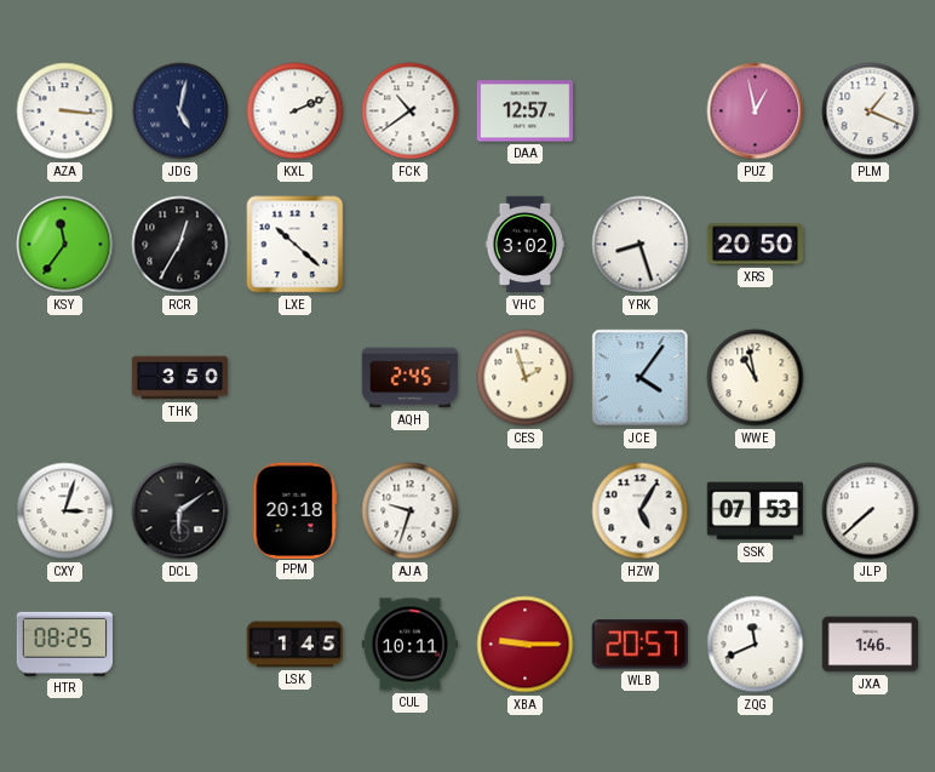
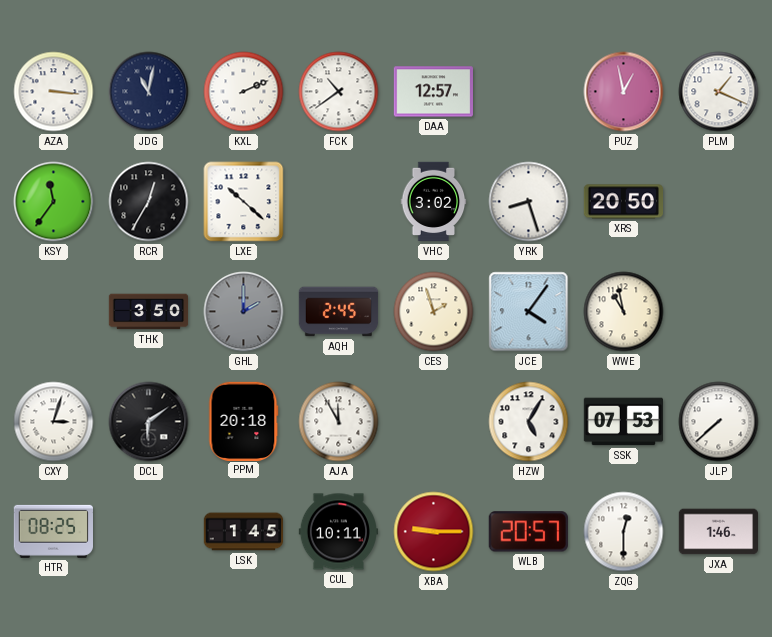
JDG: 5:02 -> 11:02
GHL: none -> 2:00
AJA: 9:33 -> 11:55
ZQG: 11:41 -> 12:30
